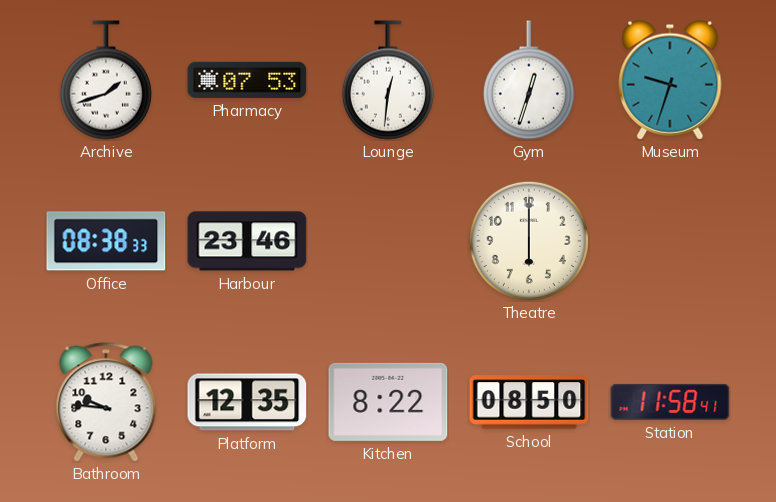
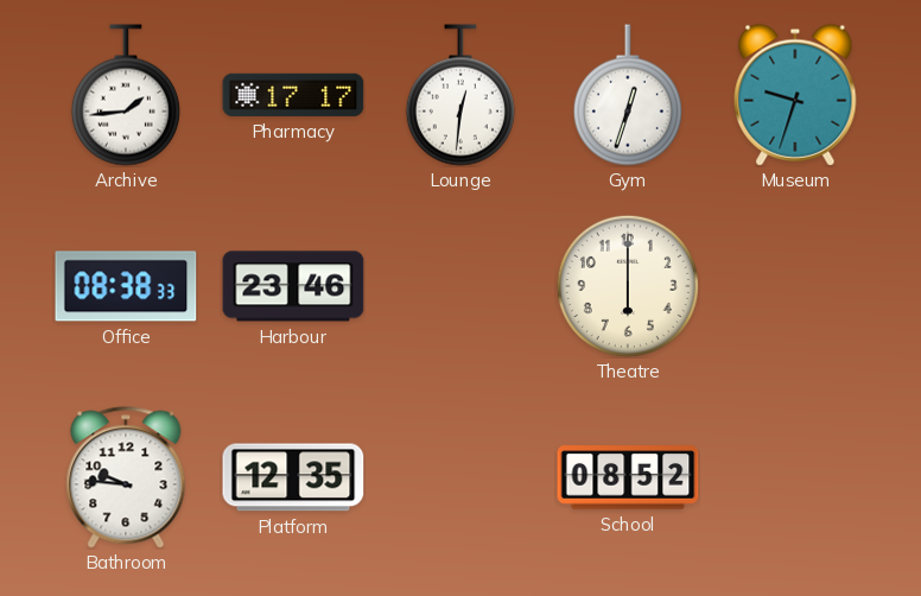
Archive: 1:42 -> 1:44
Pharmacy: 07:53 -> 17:17
Kitchen: 8:22 -> none
School: 08:50 -> 08:52
Station: 11:58 -> none
